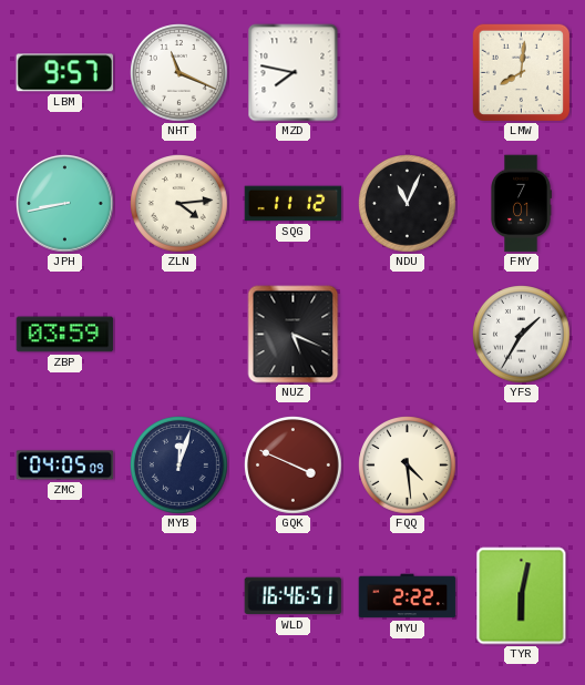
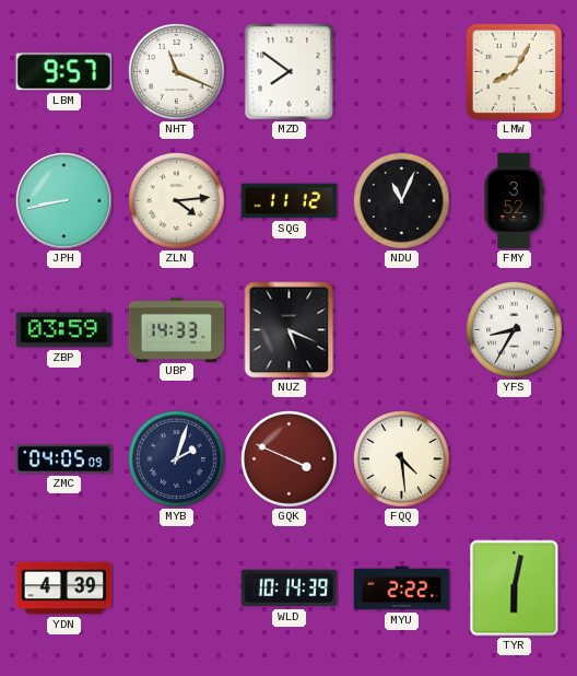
MZD: 7:47 -> 7:51
LMW: 8:01 -> 8:05
FMY: 7:01 -> 3:52
UBP: none -> 14:33
YFS: 1:35 -> 8:35
MYB: 12:03 -> 2:03
YDN: none -> 4:39
WLD: 16:46 -> 10:14
